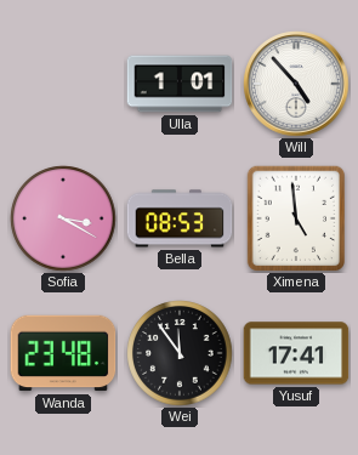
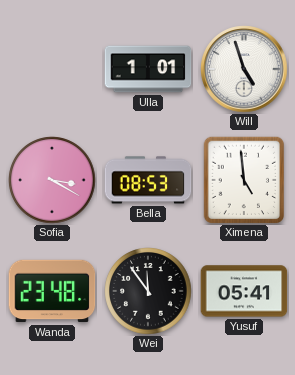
Will: 4:53 -> 4:57
Yusuf: 17:41 -> 05:41
